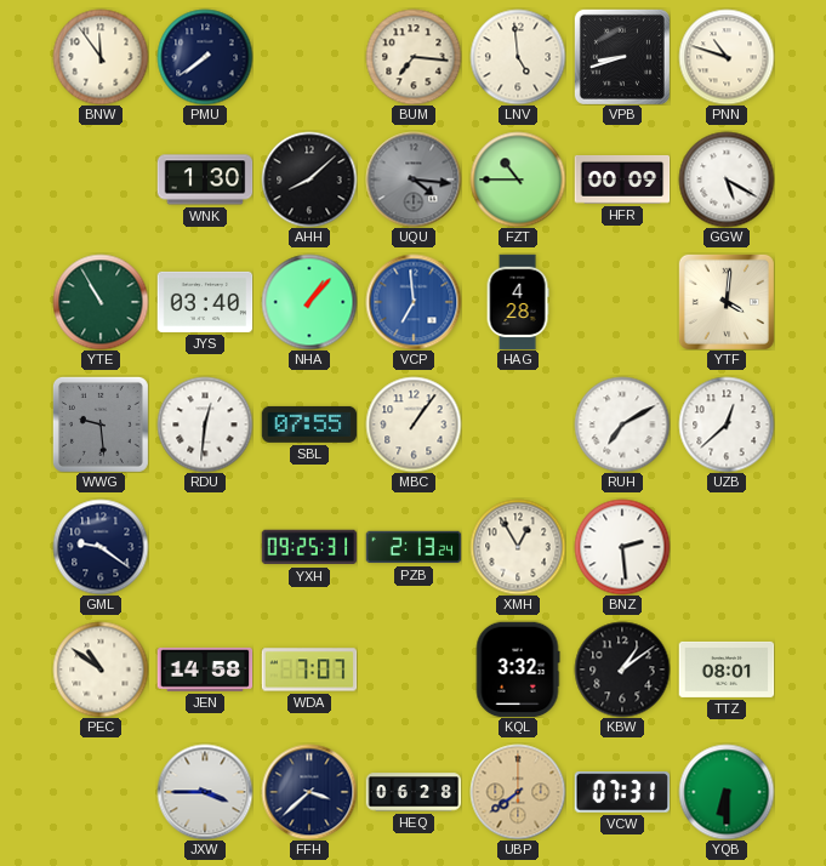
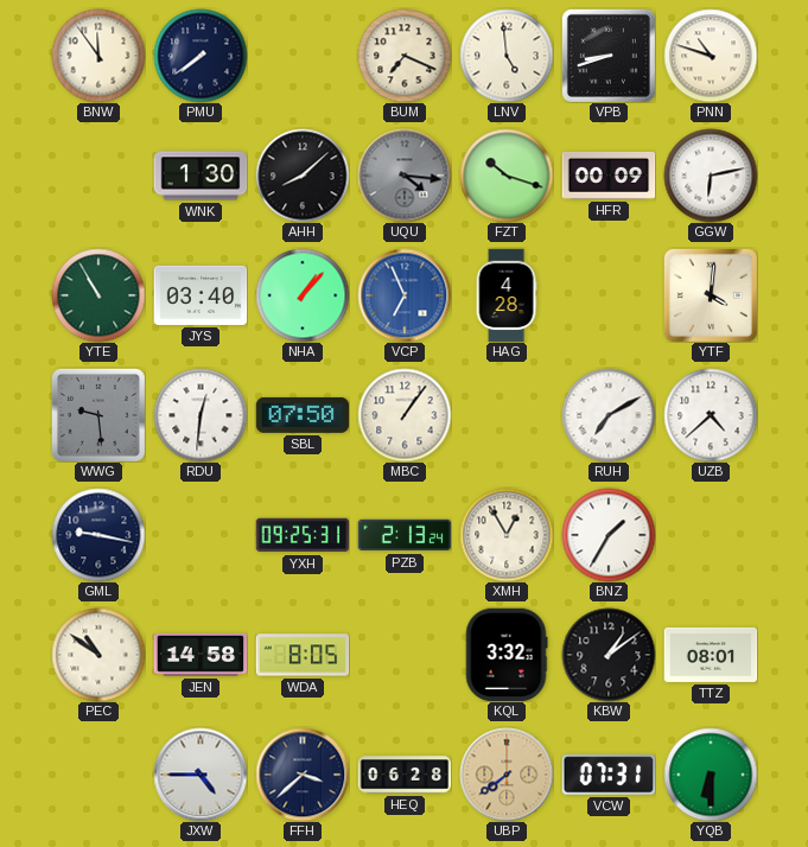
BUM: 7:16 -> 7:19
FZT: 10:45 -> 10:18
GGW: 5:20 -> 6:13
VCP: 6:59 -> 6:56
SBL: 07:55 -> 07:50
UZB: 12:38 -> 4:38
GML: 9:21 -> 9:17
BNZ: 2:29 -> 1:35
WDA: 7:07 -> 8:05
JXW: 3:45 -> 4:45
